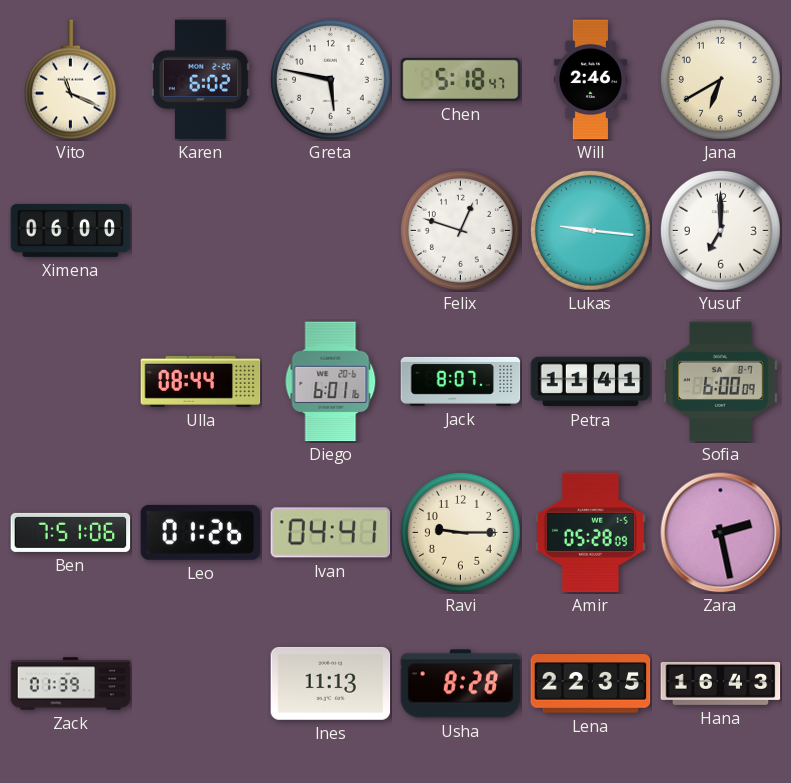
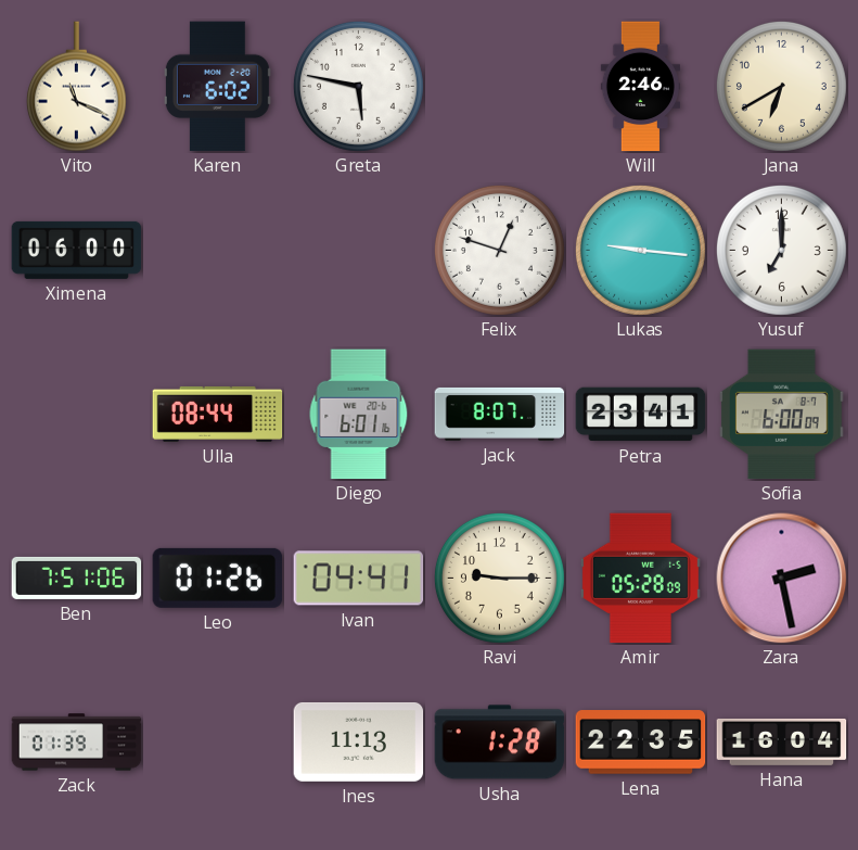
Chen: 5:18 -> none
Petra: 11:41 -> 23:41
Usha: 8:28 -> 1:28
Hana: 16:43 -> 16:04
